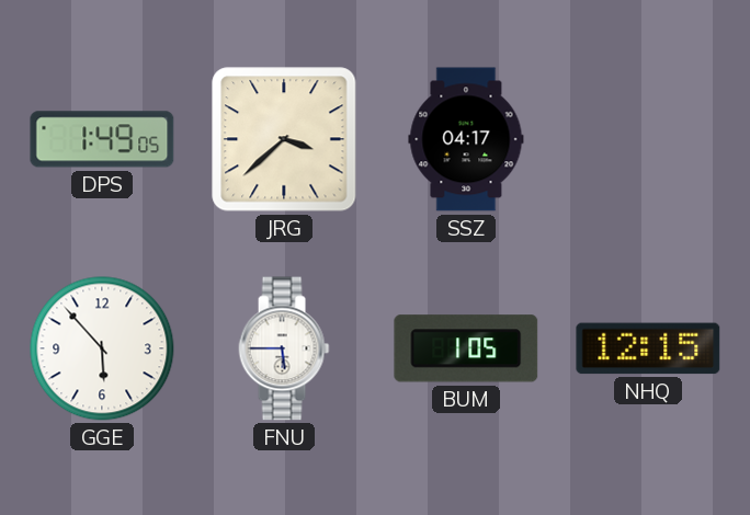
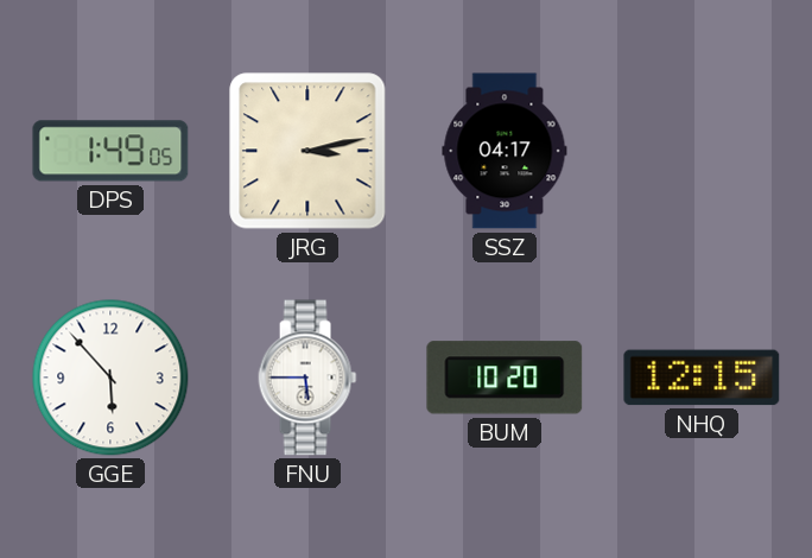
JRG: 3:38 -> 3:13
BUM: 1:05 -> 10:20
